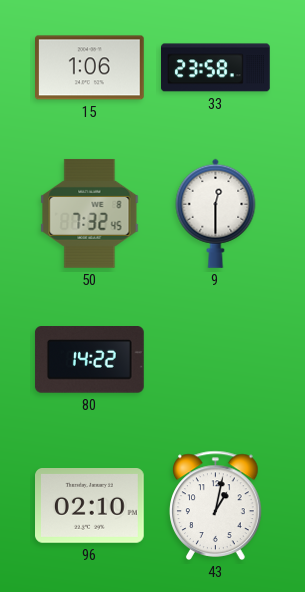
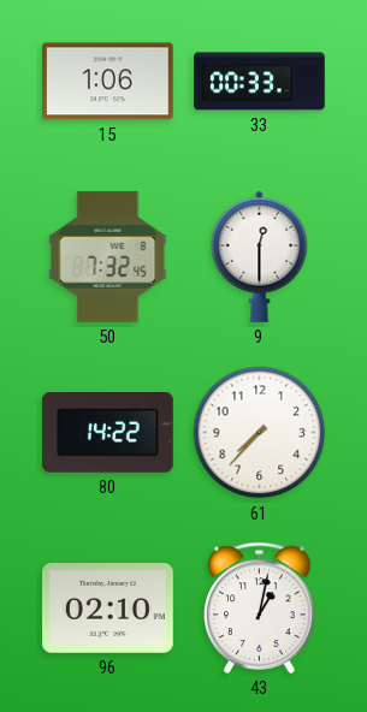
33: 23:58 -> 00:33
61: none -> 7:37
